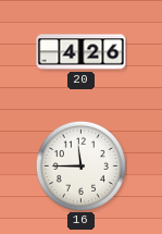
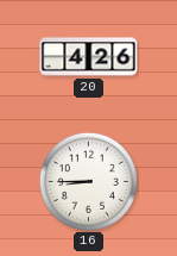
16: 11:45 -> 8:45
